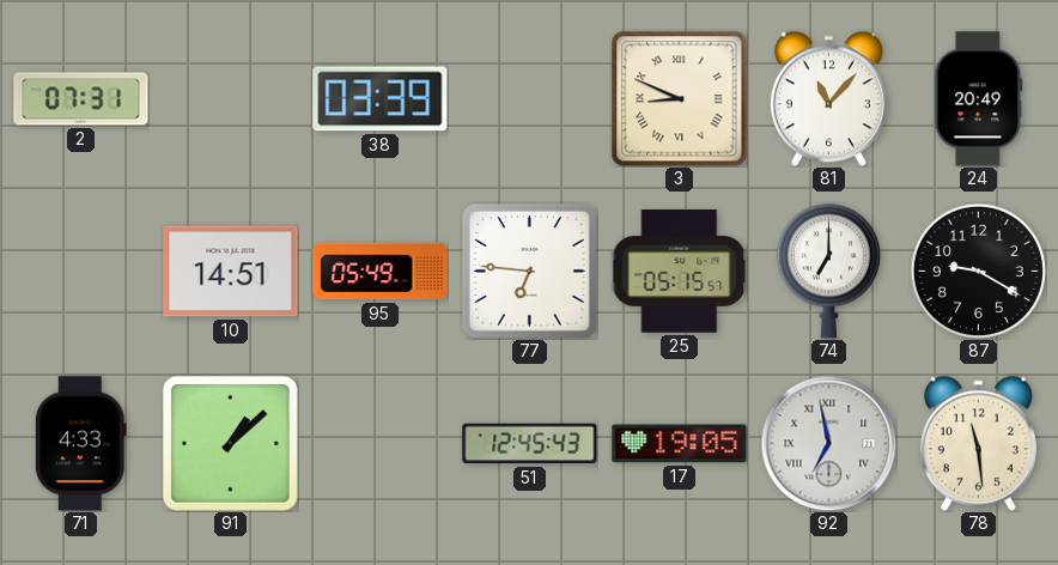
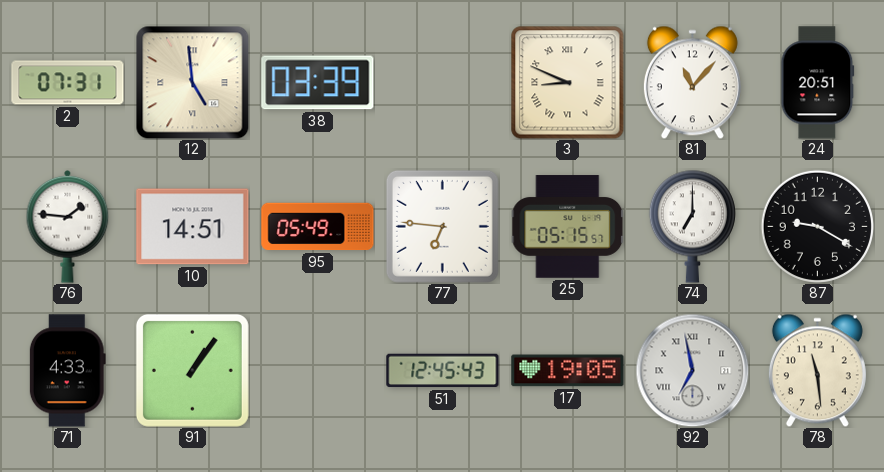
12: none -> 4:59
24: 20:49 -> 20:51
76: none -> 1:46
91: 1:08 -> 1:06
